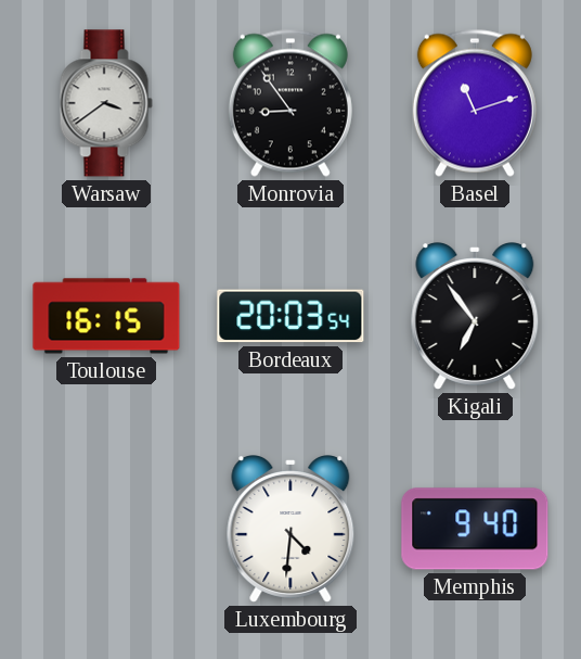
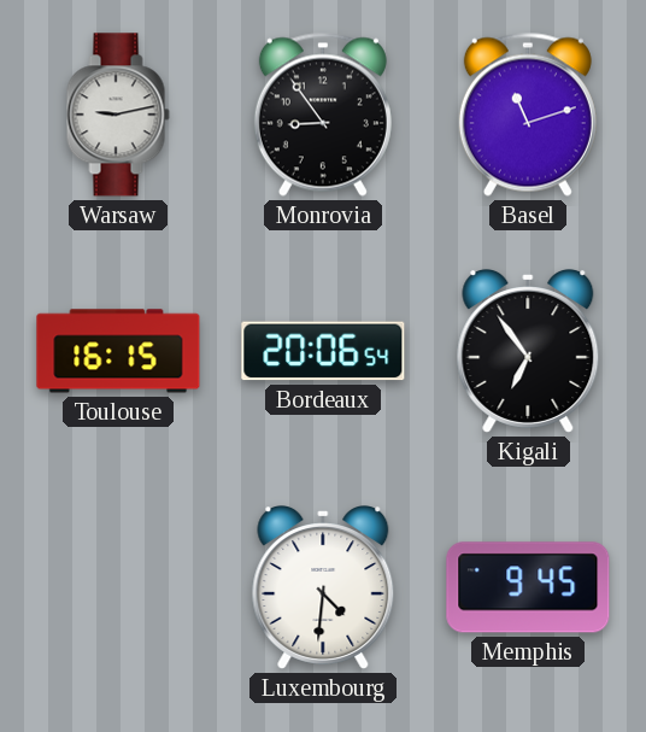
Warsaw: 3:39 -> 9:13
Bordeaux: 20:03 -> 20:06
Memphis: 9:40 -> 9:45
